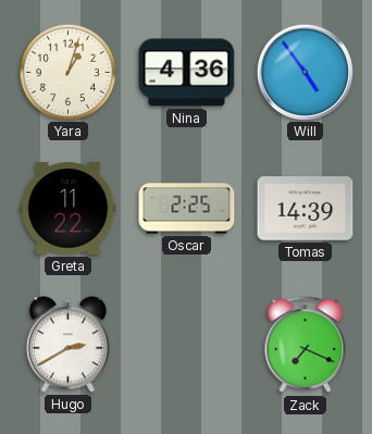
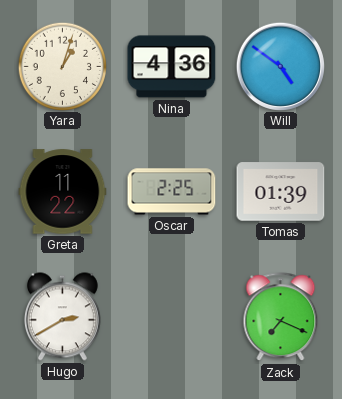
Will: 4:54 -> 4:51
Tomas: 14:39 -> 01:39
